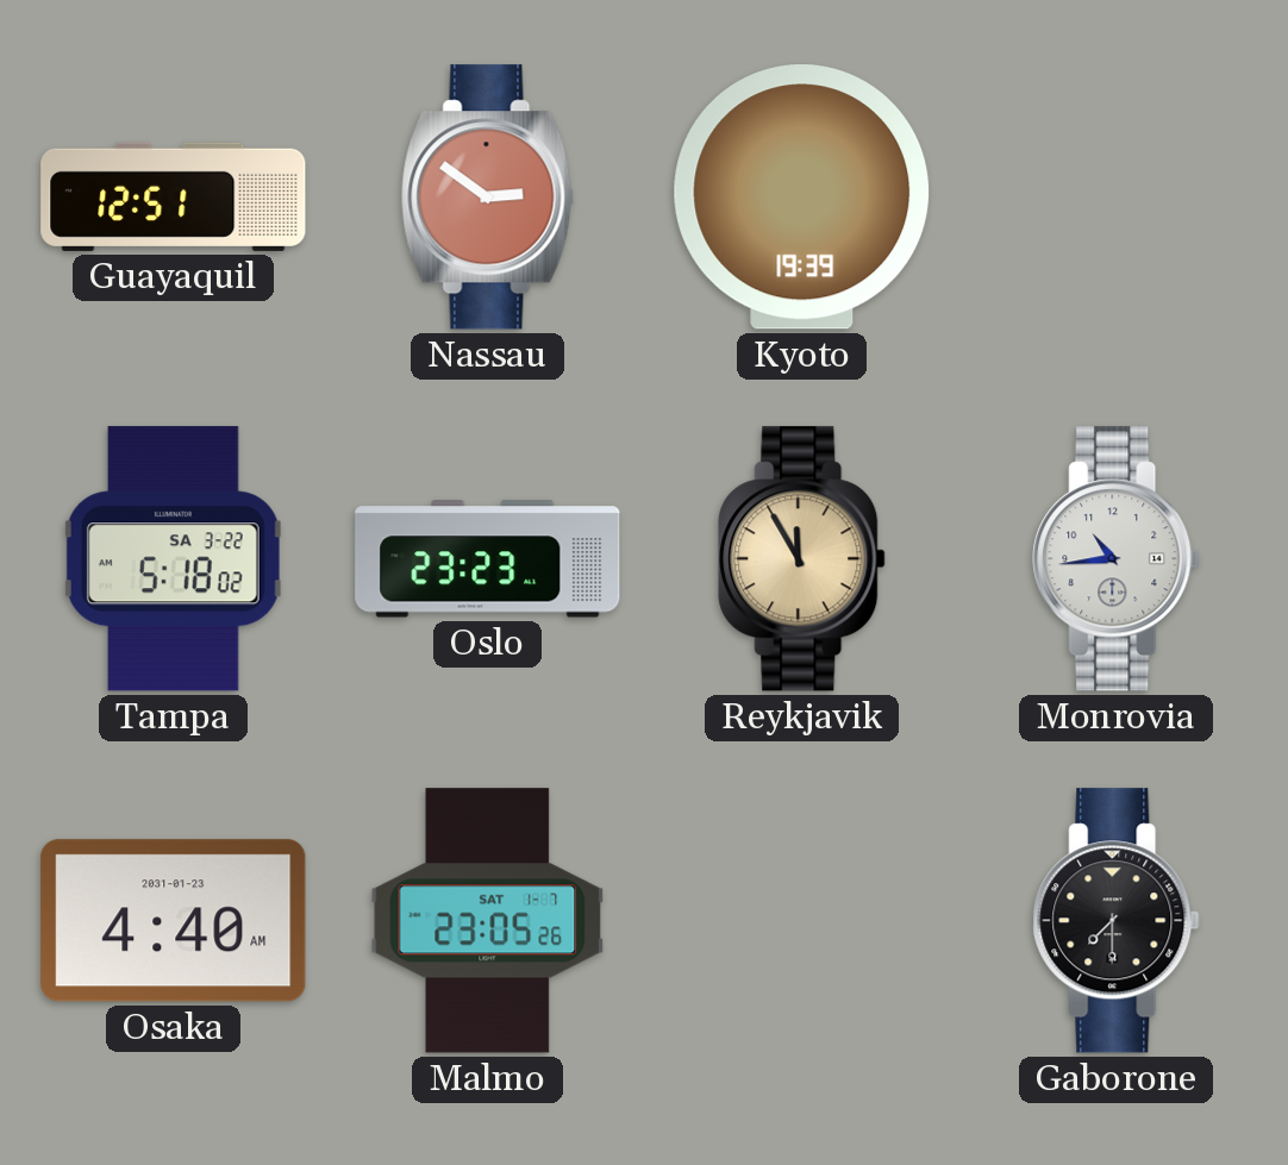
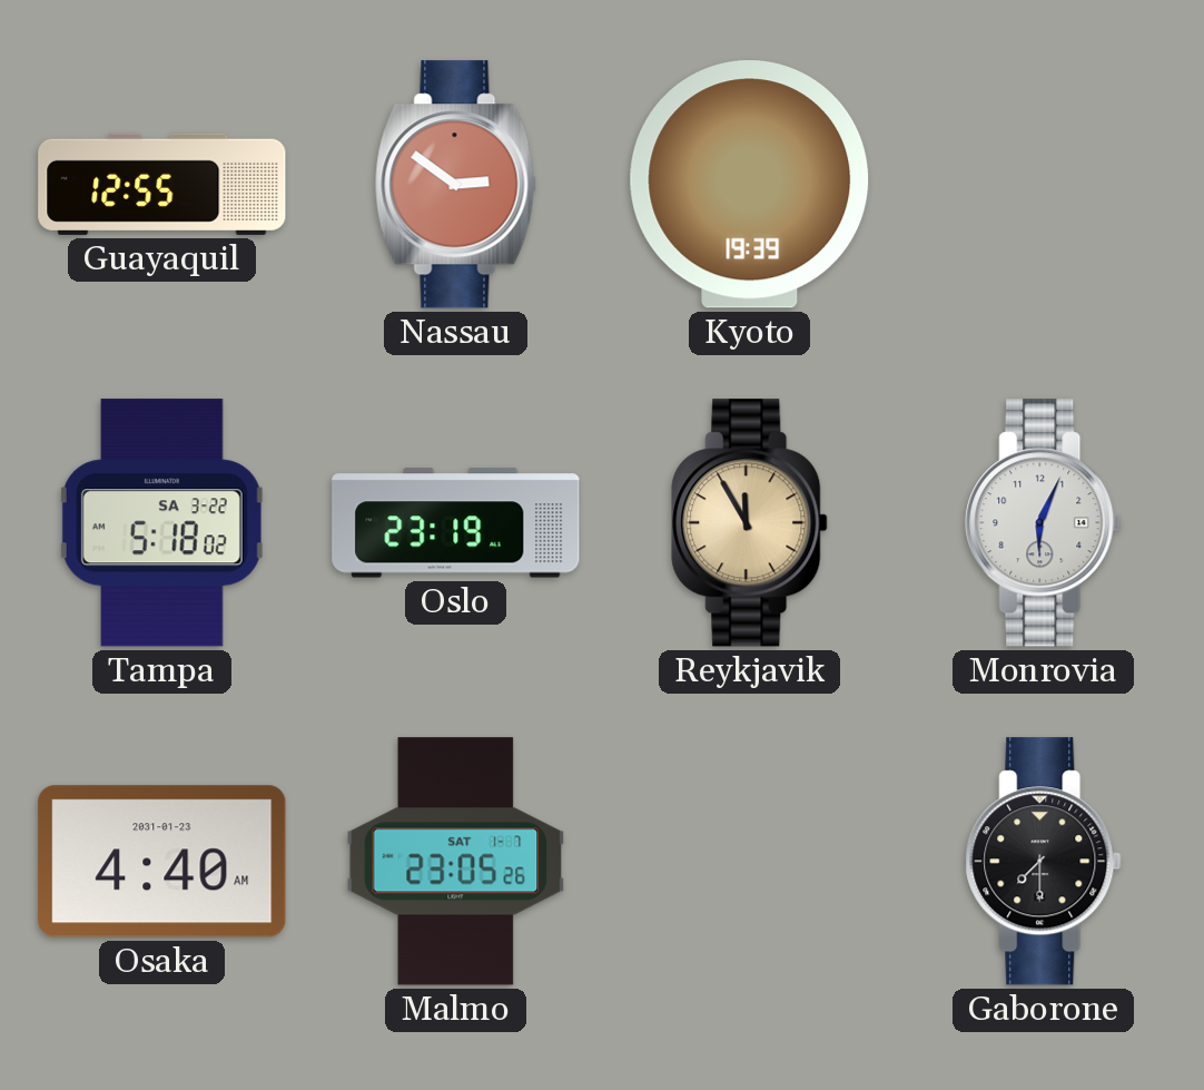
Guayaquil: 12:51 -> 12:55
Oslo: 23:23 -> 23:19
Monrovia: 10:44 -> 6:04
